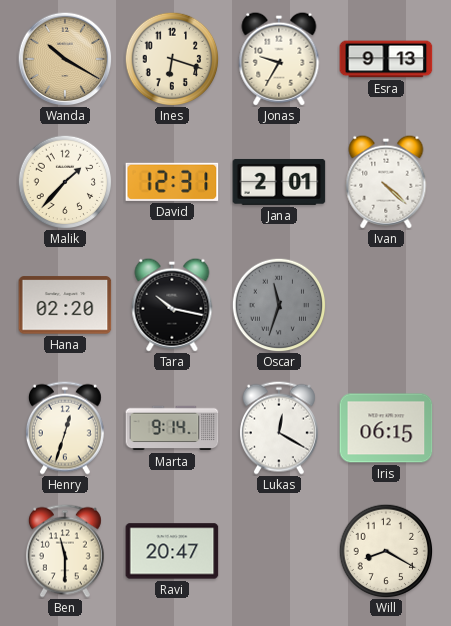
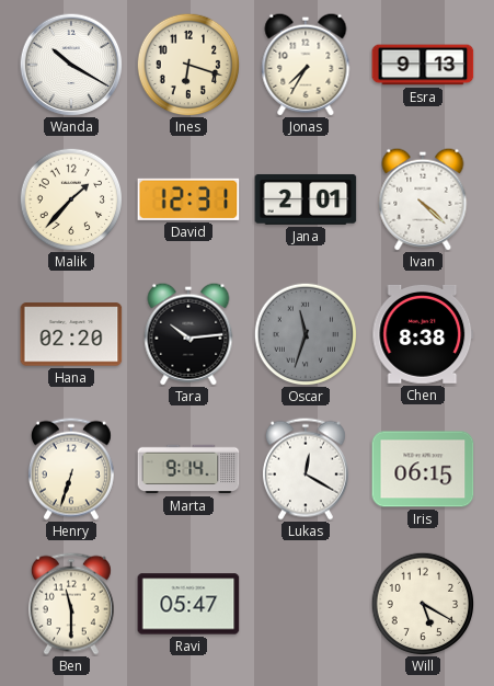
Wanda dial: champagne -> white
Jonas: 9:35 -> 7:35
Tara: 10:17 -> 10:14
Chen: none -> 8:38
Henry: 12:33 -> 6:33
Ravi: 20:47 -> 05:47
Will: 8:20 -> 5:20
